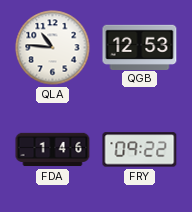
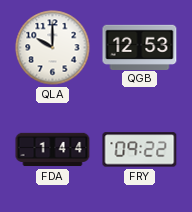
QLA: 10:46 -> 10:00
FDA: 1:46 -> 1:44
